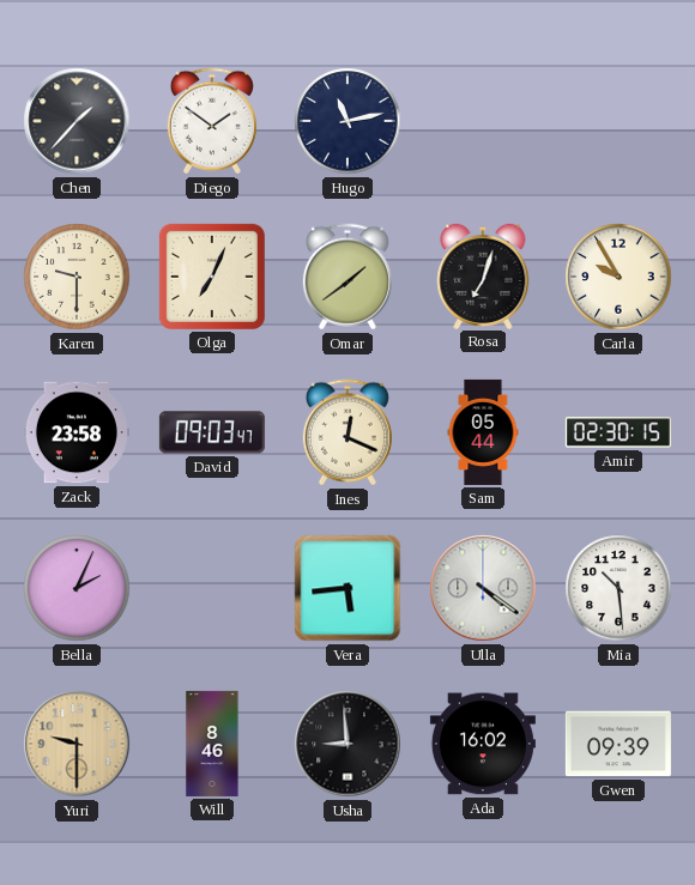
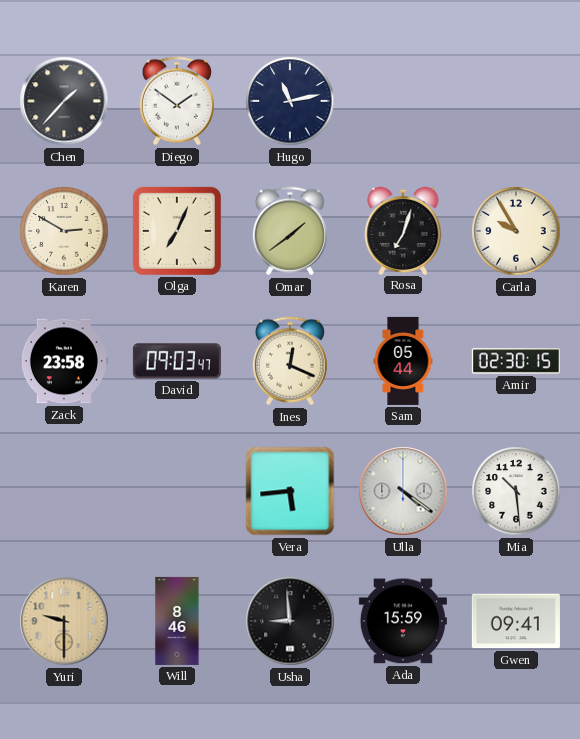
Karen: 9:30 -> 2:50
Bella: 2:04 -> none
Ada: 16:02 -> 15:59
Gwen: 09:39 -> 09:41
